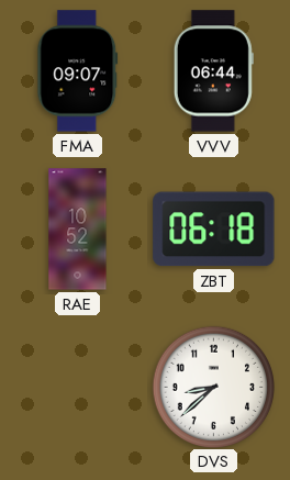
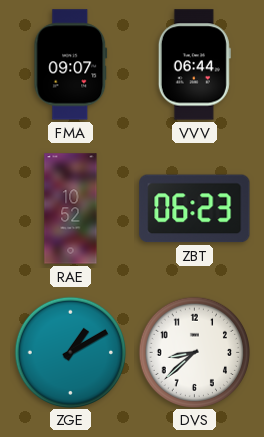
ZBT: 06:18 -> 06:23
ZGE: none -> 1:10
